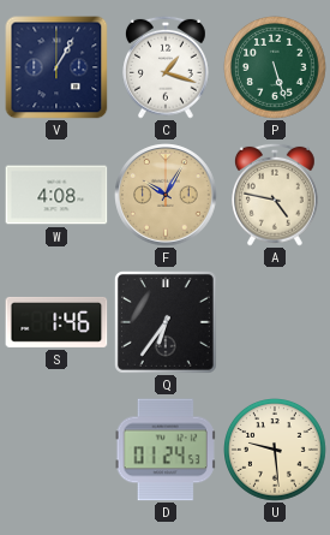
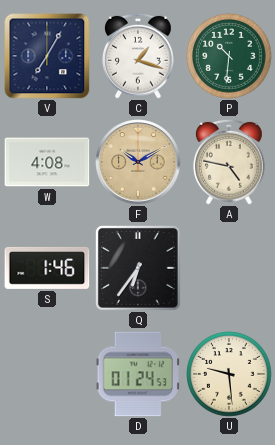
V: 1:05 -> 7:05
P: 5:27 -> 10:31
F: 10:05 -> 10:10
